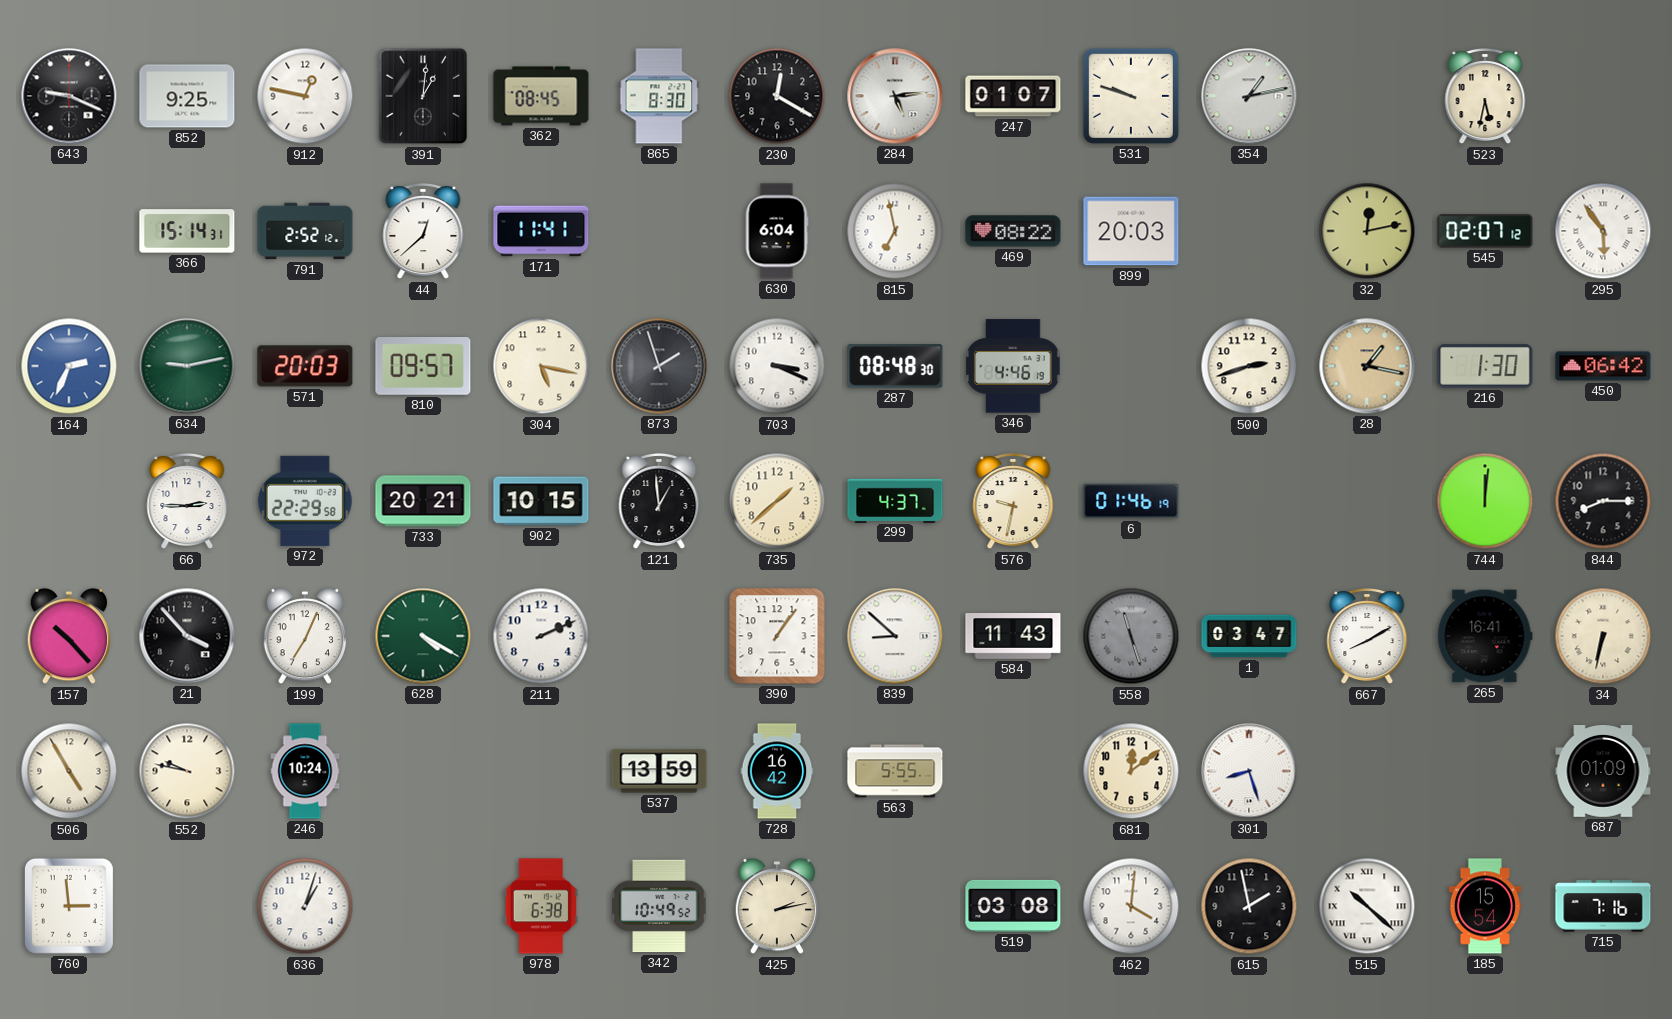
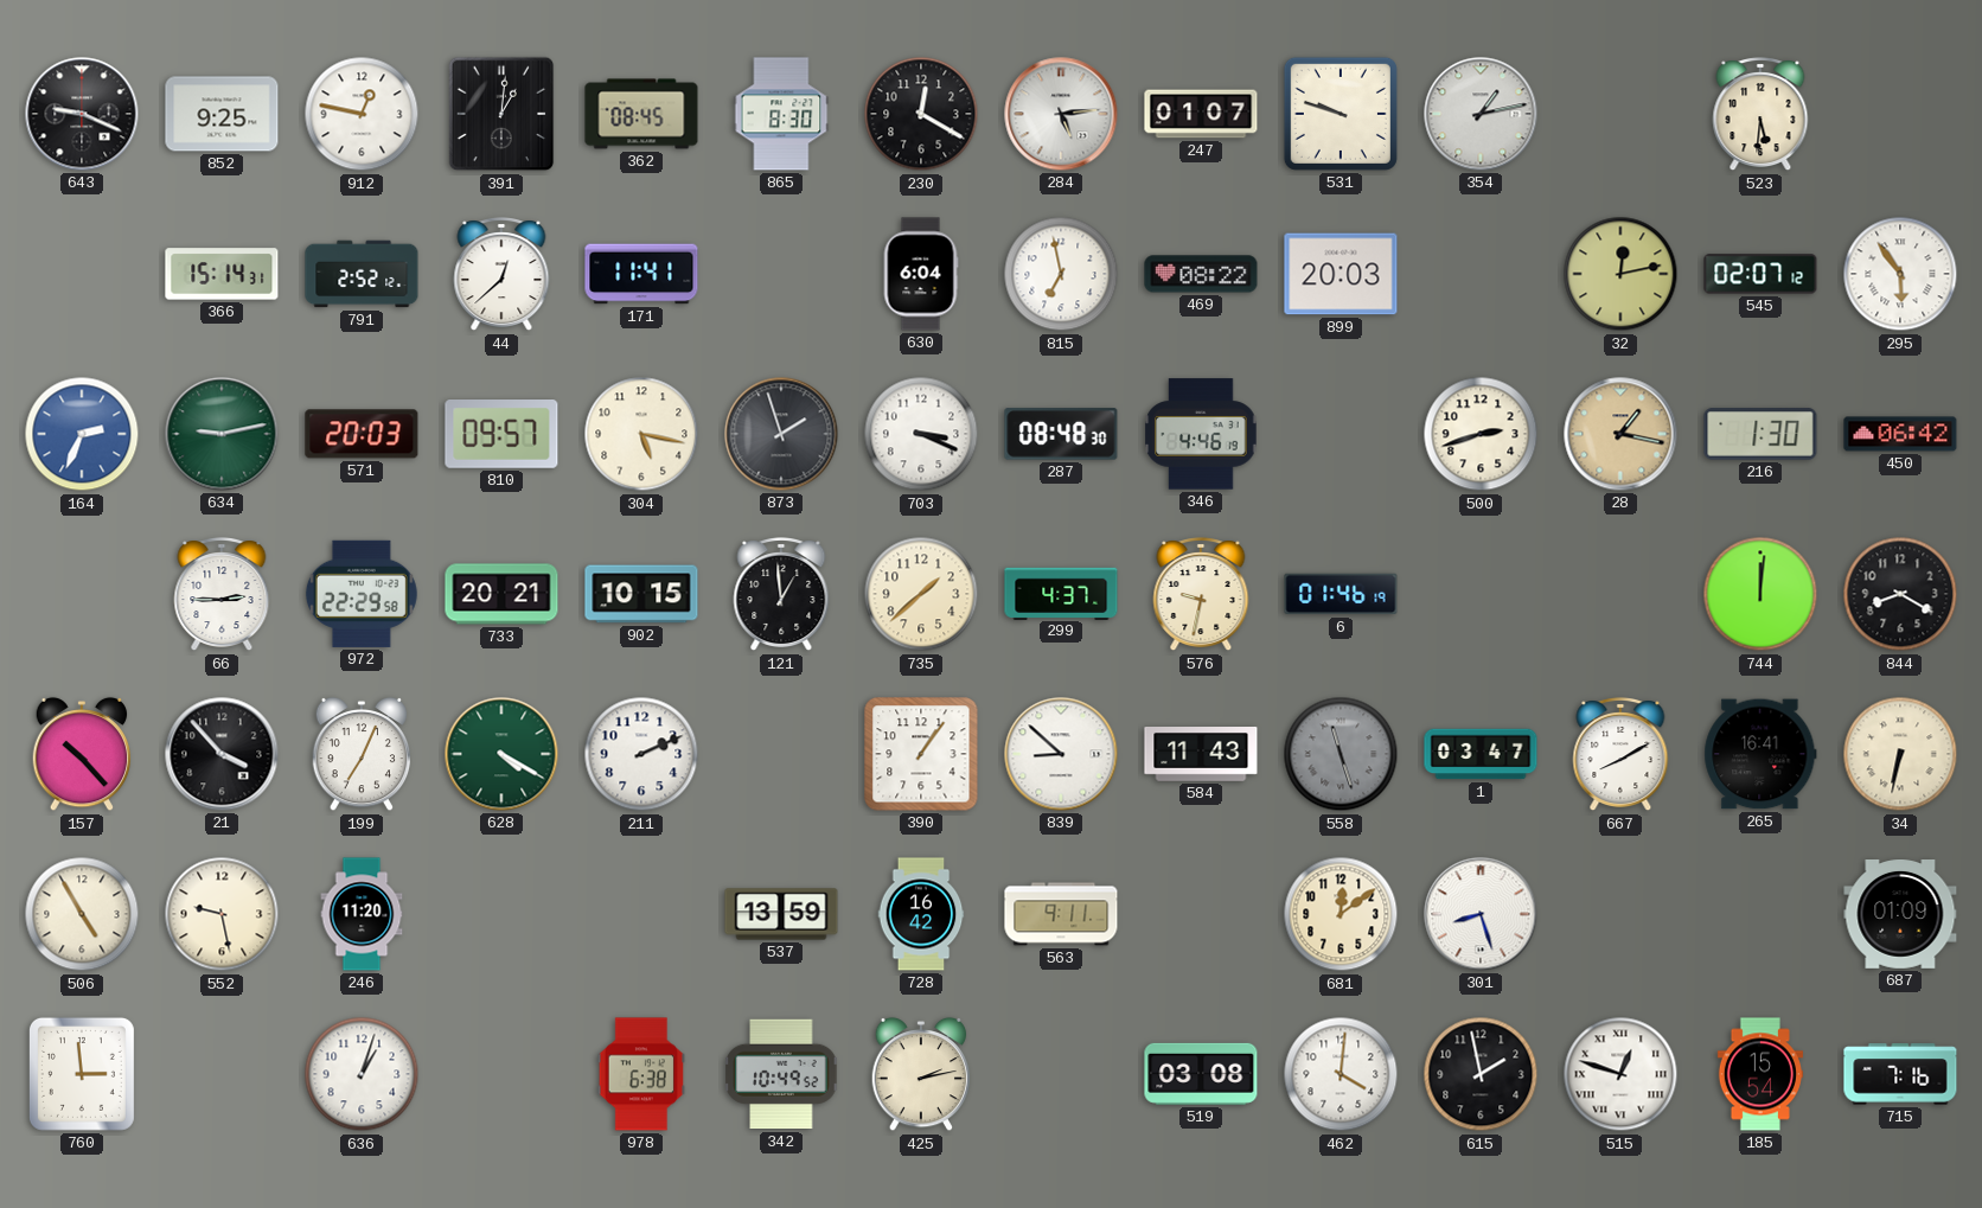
523: 5:32 -> 5:31
844: 8:15 -> 8:20
552: 9:47 -> 9:28
246: 10:24 -> 11:20
563: 5:55 -> 9:11
515: 10:22 -> 12:48
